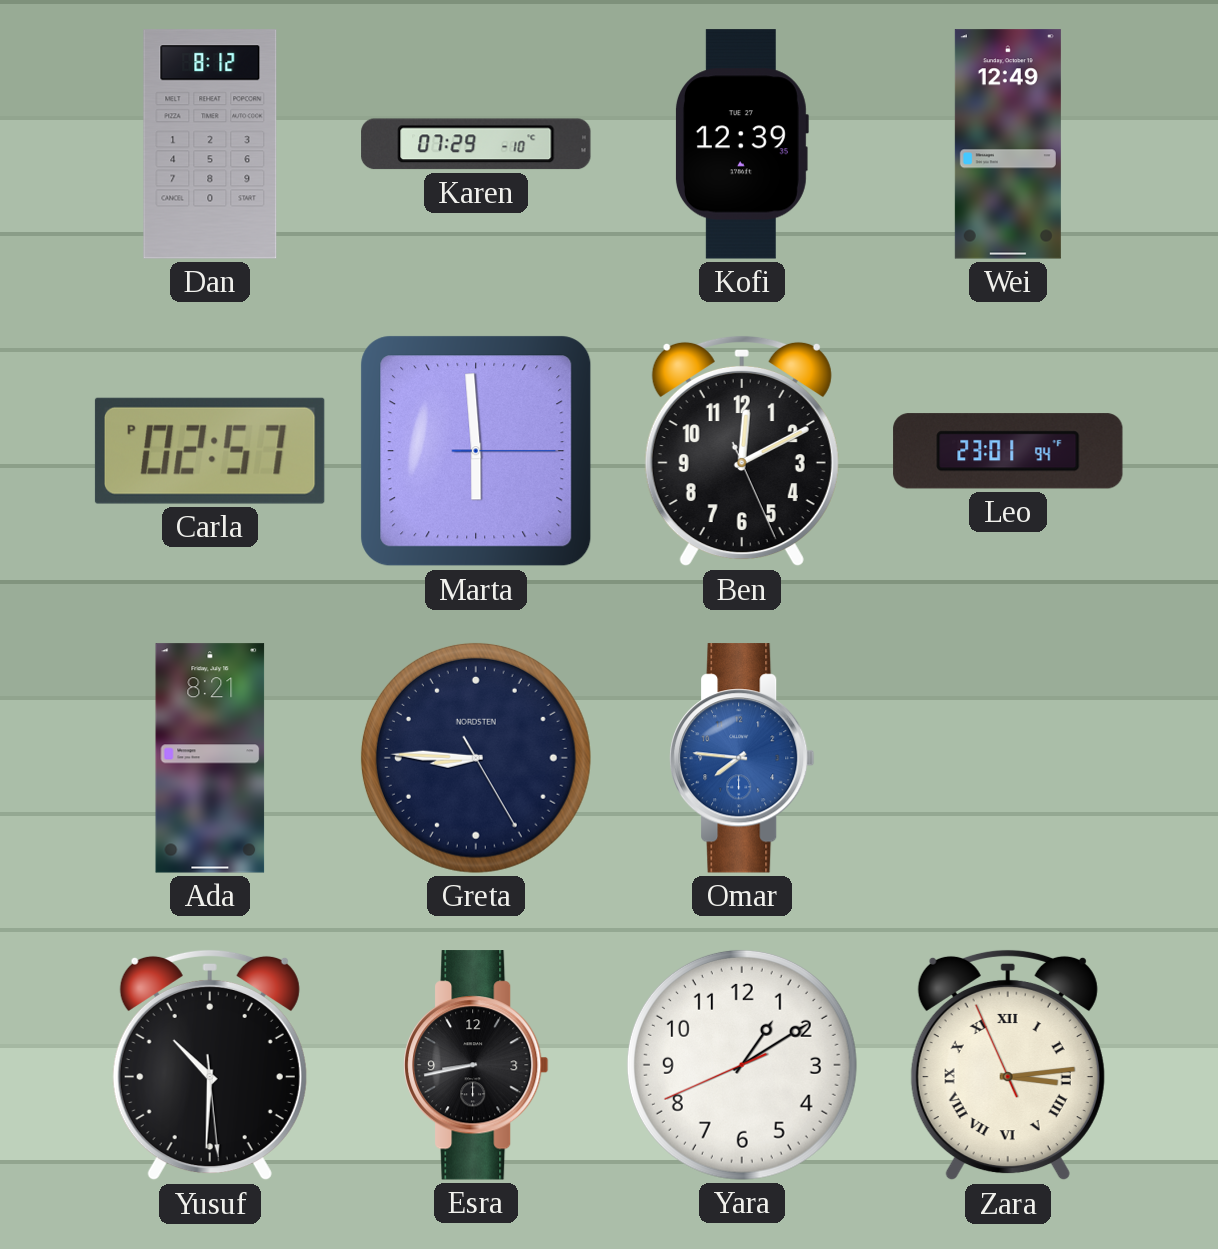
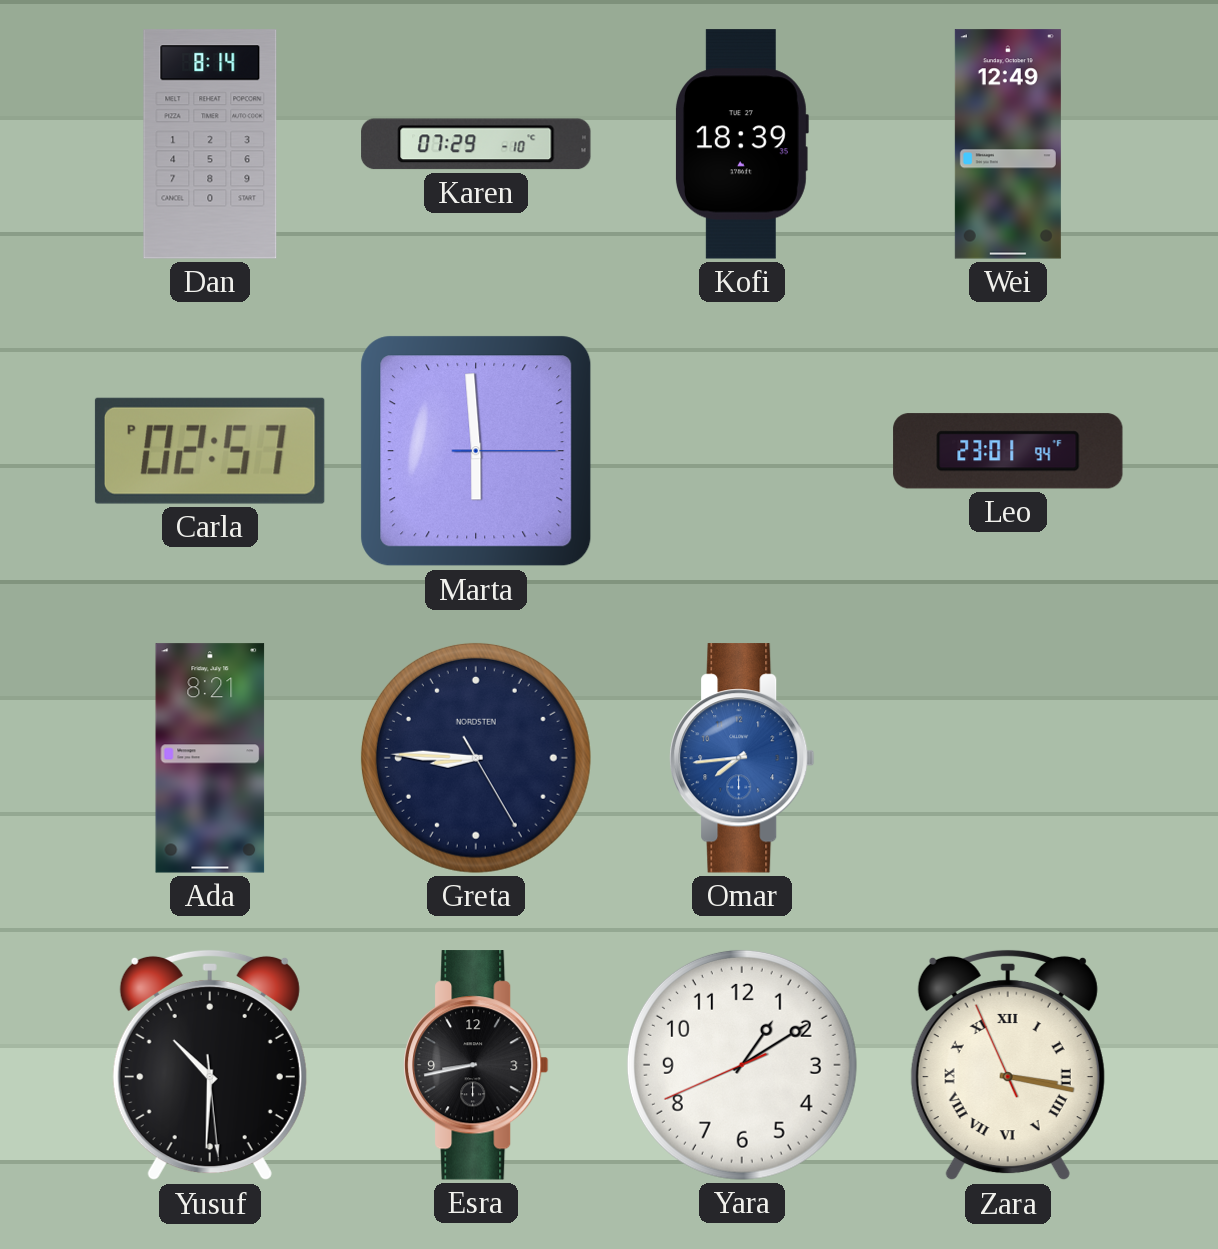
Dan: 8:12 -> 8:14
Kofi: 12:39 -> 18:39
Ben: 12:10 -> none
Omar: 7:46 -> 7:44
Zara: 3:13 -> 3:16
